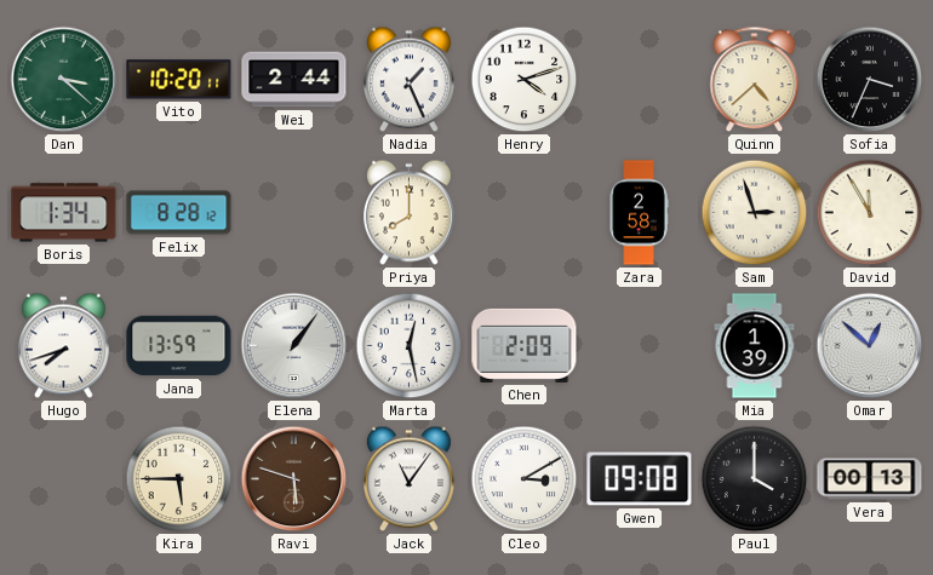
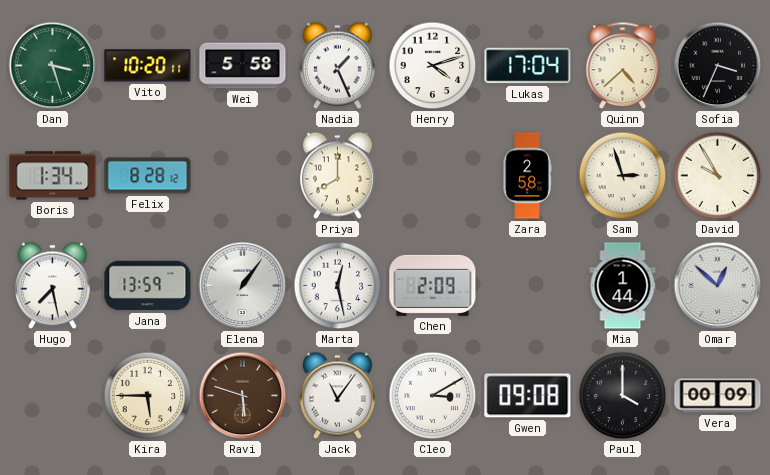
Dan: 3:22 -> 3:27
Wei: 2:44 -> 5:58
Lukas: none -> 17:04
David: 11:55 -> 9:55
Hugo: 7:42 -> 7:28
Mia: 1:39 -> 1:44
Vera: 00:13 -> 00:09
